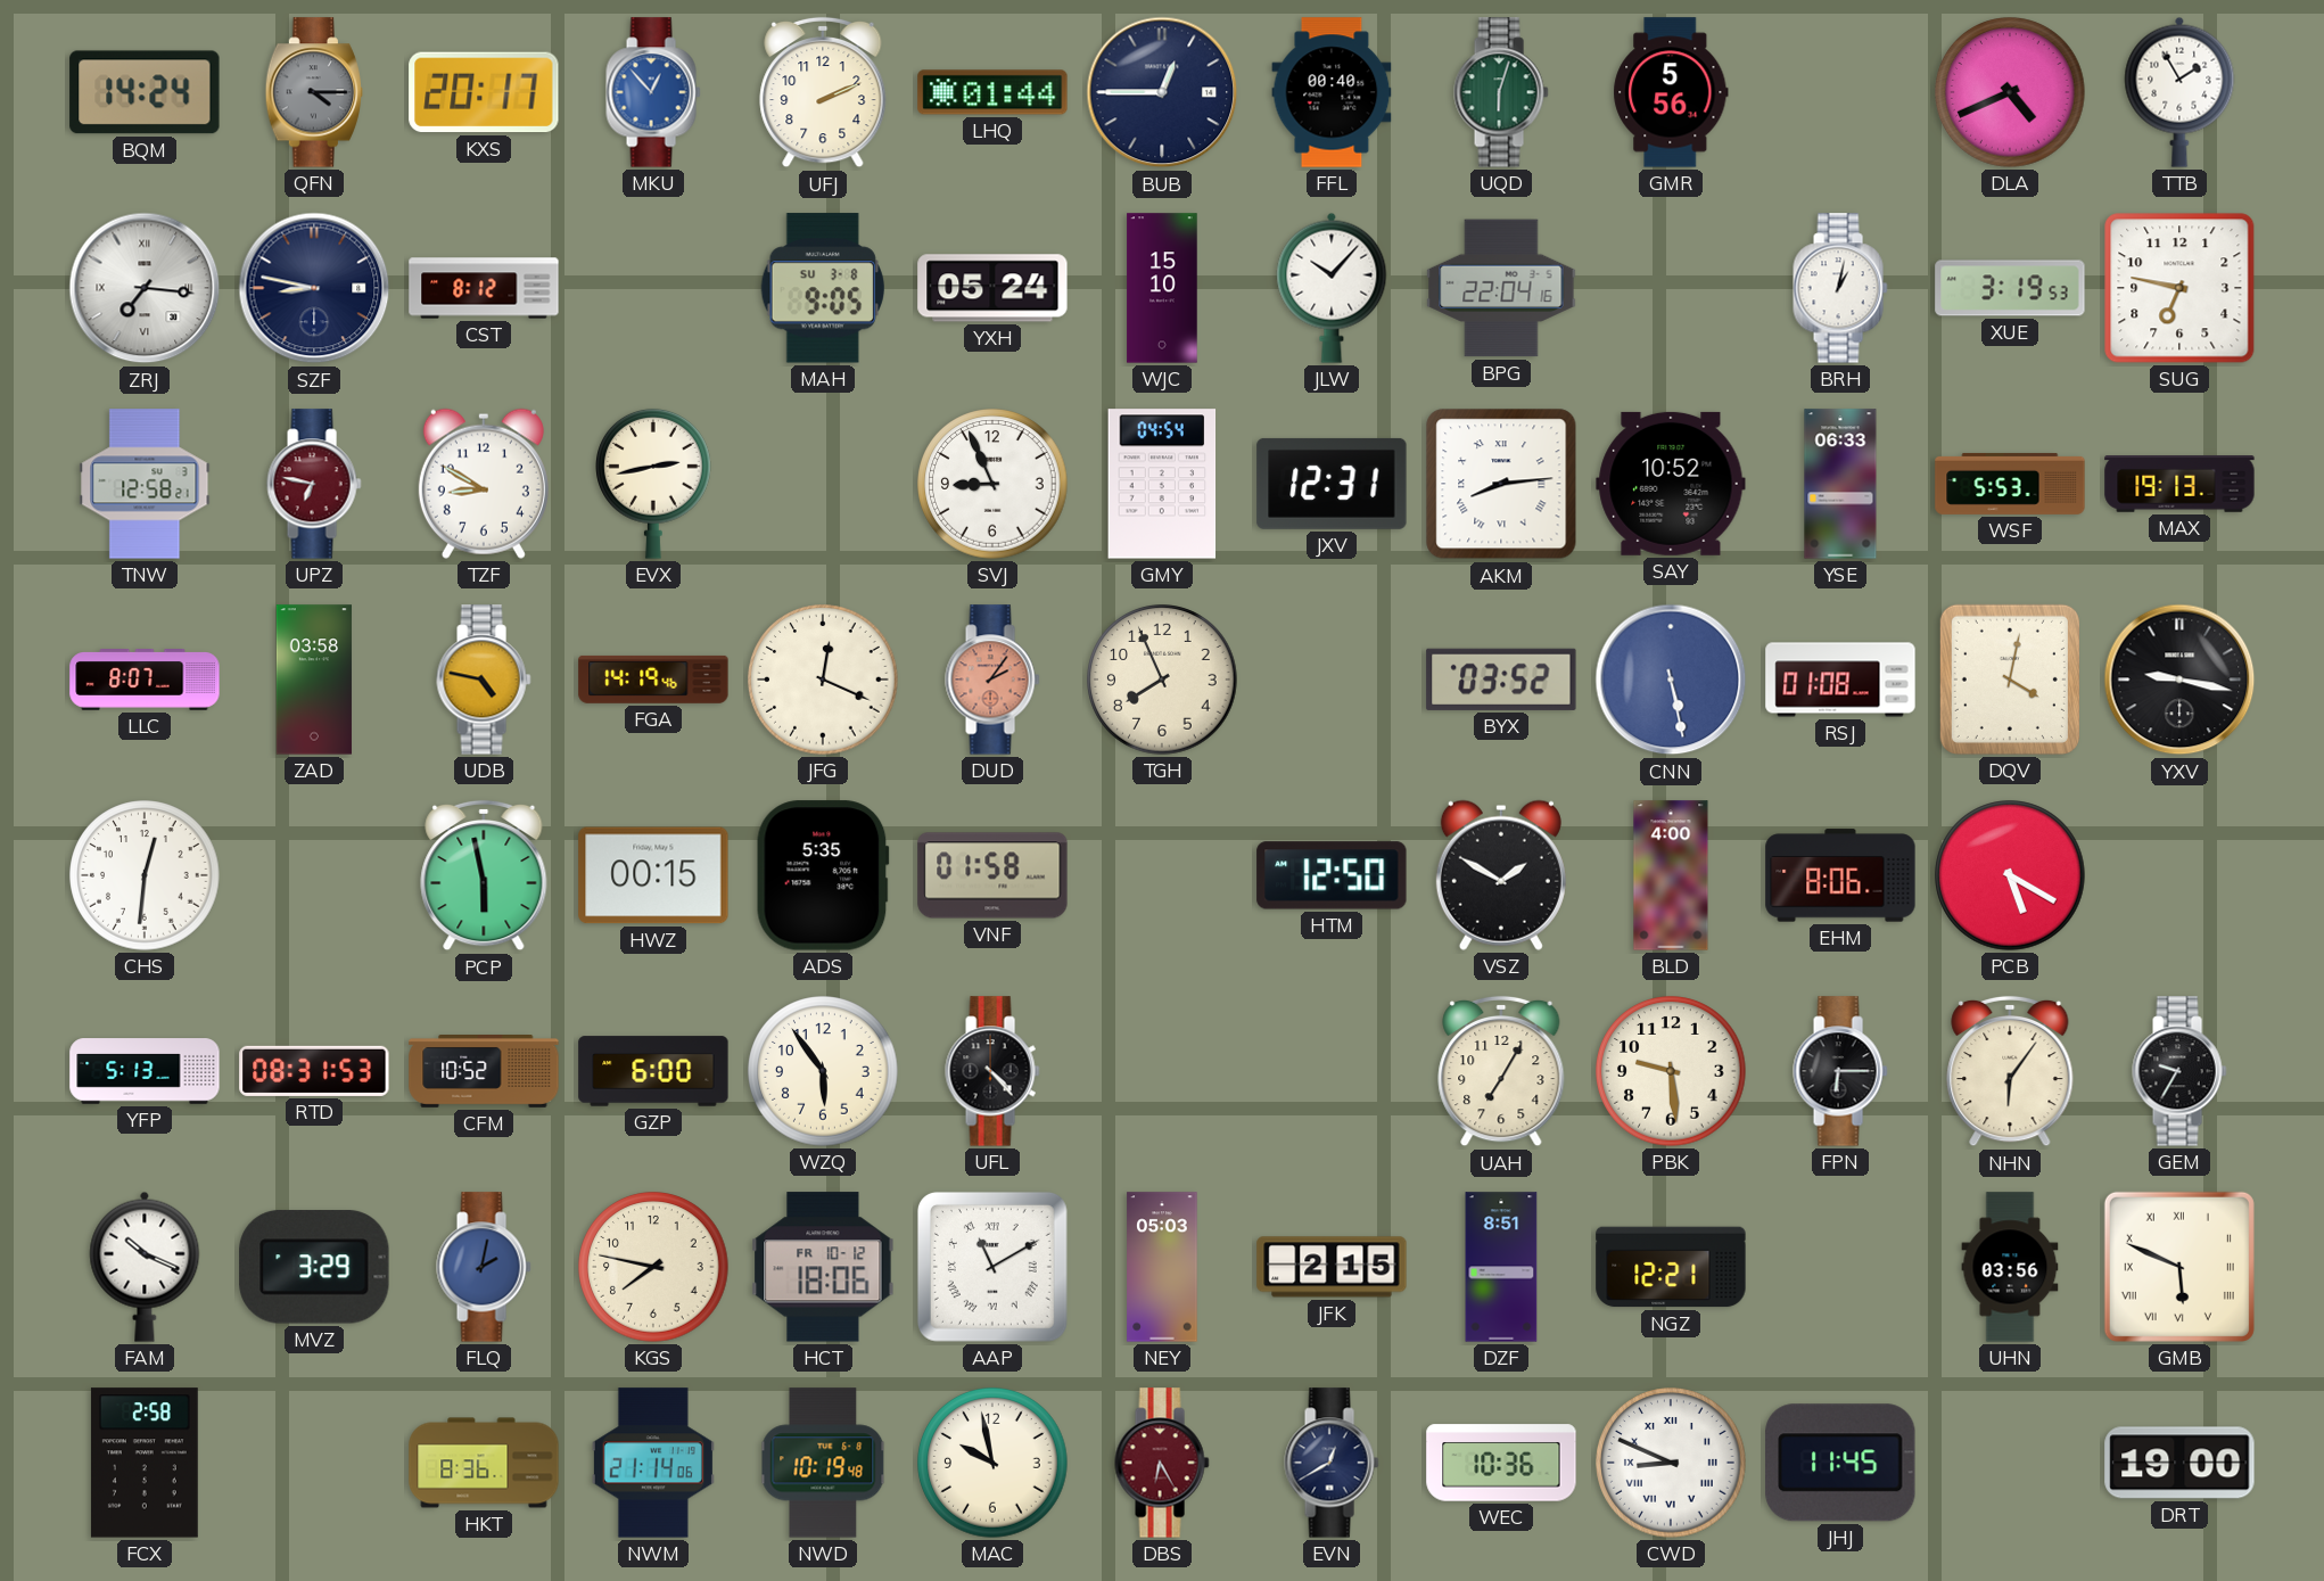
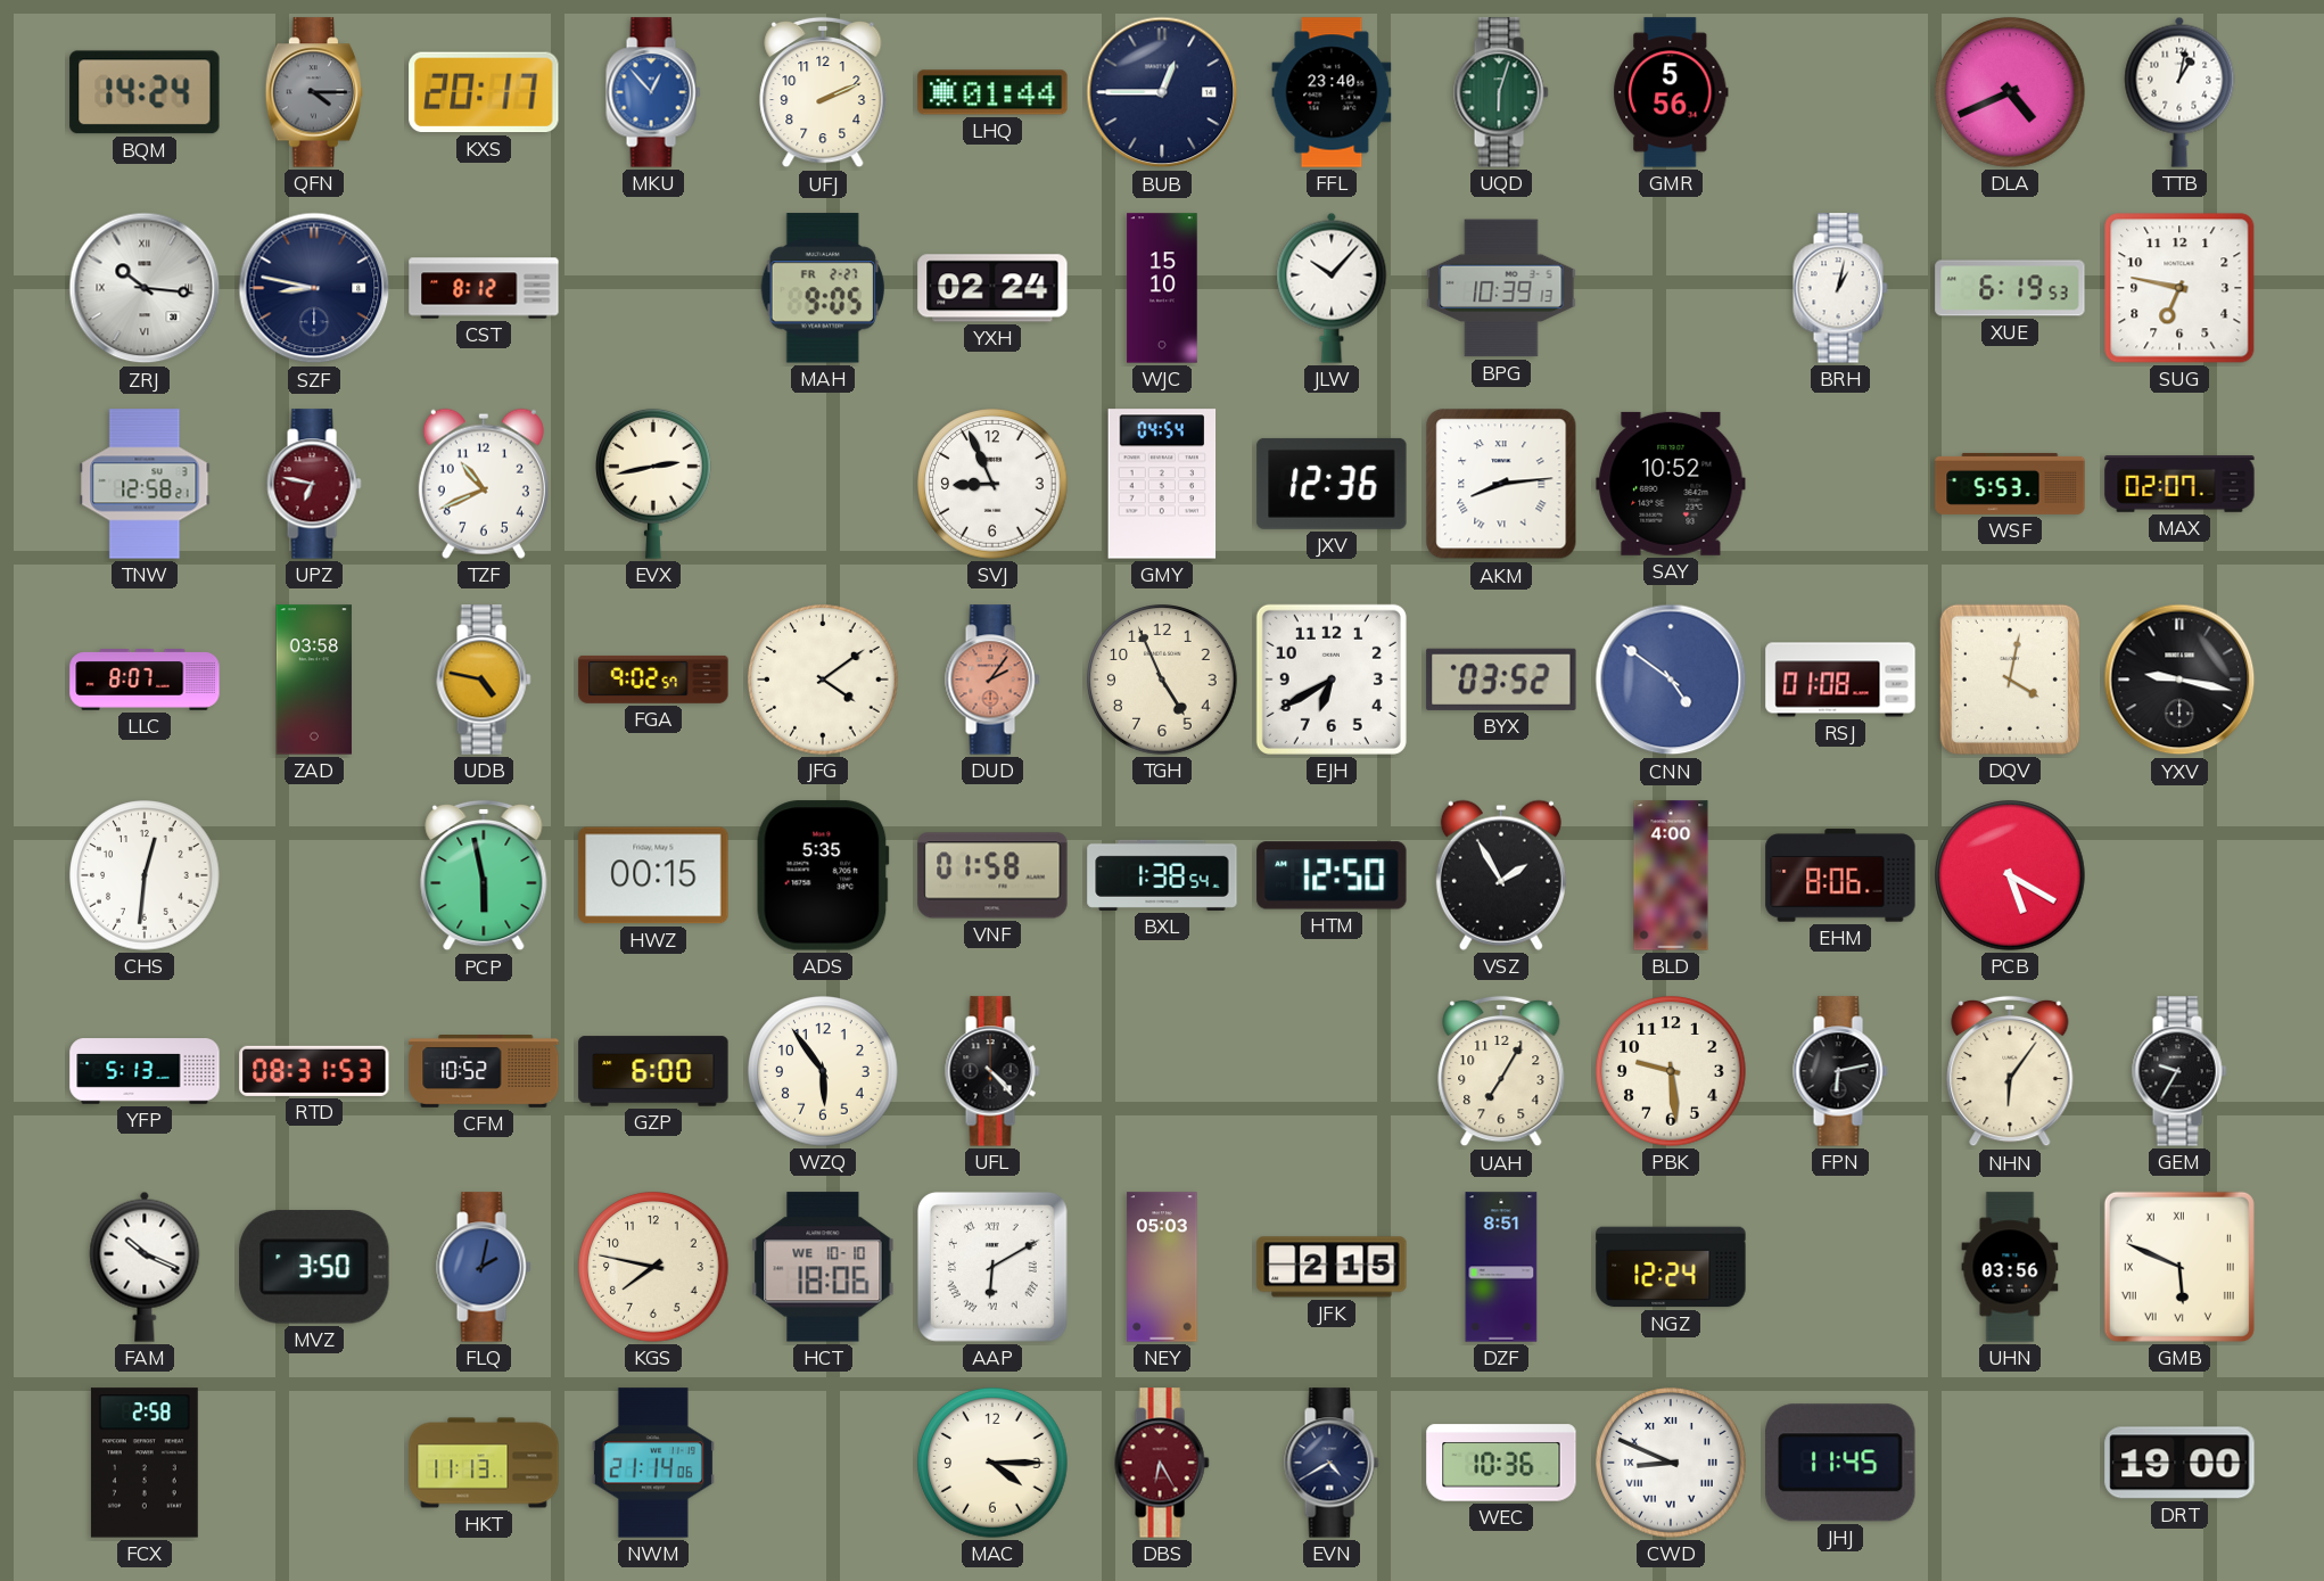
FFL: 00:40 -> 23:40
TTB: 1:55 -> 1:02
ZRJ: 7:16 -> 10:16
MAH date: SU 3-8 -> FR 2-27
YXH: 05:24 -> 02:24
BPG: 22:04 -> 10:39
XUE: 3:19 -> 6:19
TZF: 8:50 -> 10:41
JXV: 12:31 -> 12:36
YSE: 06:33 -> none
MAX: 19:13 -> 02:07
FGA: 14:19 -> 9:02
JFG: 12:19 -> 4:09
TGH: 7:56 -> 4:56
EJH: none -> 6:40
CNN: 5:28 -> 4:51
BXL: none -> 1:38
VSZ: 1:50 -> 1:55
FPN: 6:15 -> 6:13
MVZ: 3:29 -> 3:50
HCT date: FR 10-12 -> WE 10-10
AAP: 11:10 -> 6:10
NGZ: 12:21 -> 12:24
HKT: 8:36 -> 11:13
NWD: 10:19 -> none
MAC: 9:58 -> 4:15
EVN: 12:40 -> 4:40
